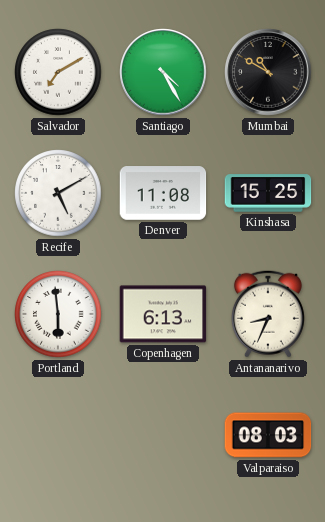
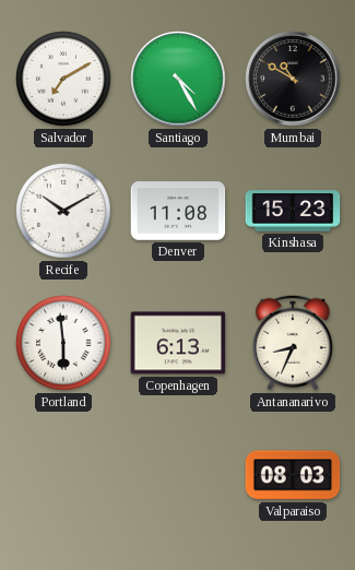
Recife: 5:10 -> 10:10
Kinshasa: 15:25 -> 15:23
